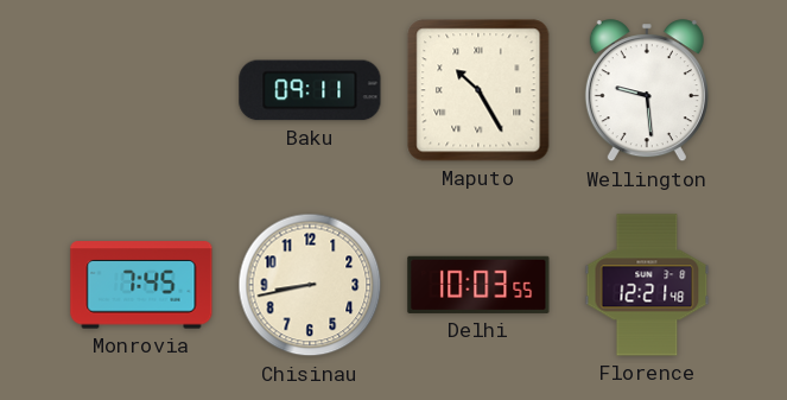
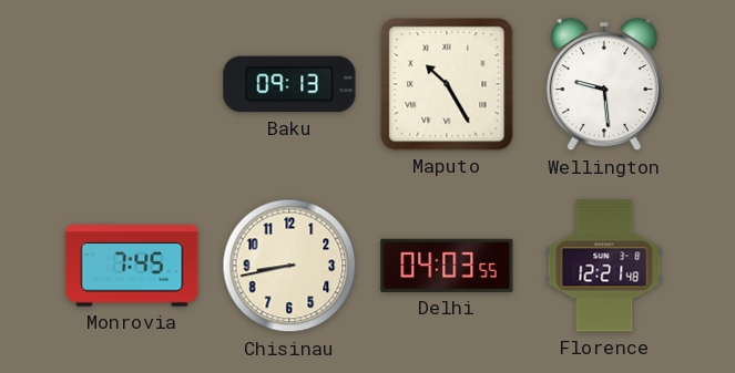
Baku: 09:11 -> 09:13
Delhi: 10:03 -> 04:03
